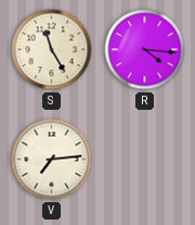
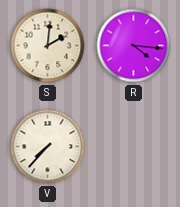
S: 11:25 -> 2:01
V: 7:14 -> 7:37
